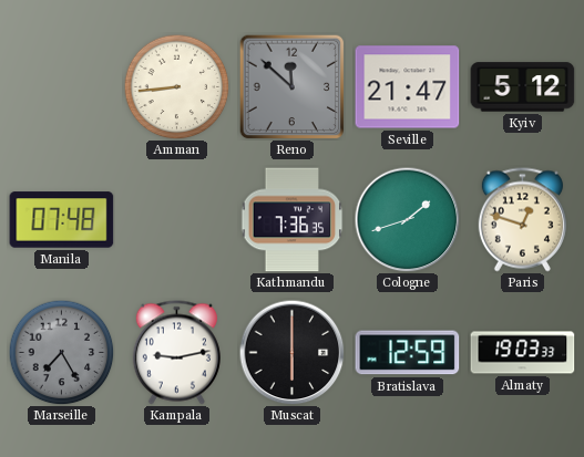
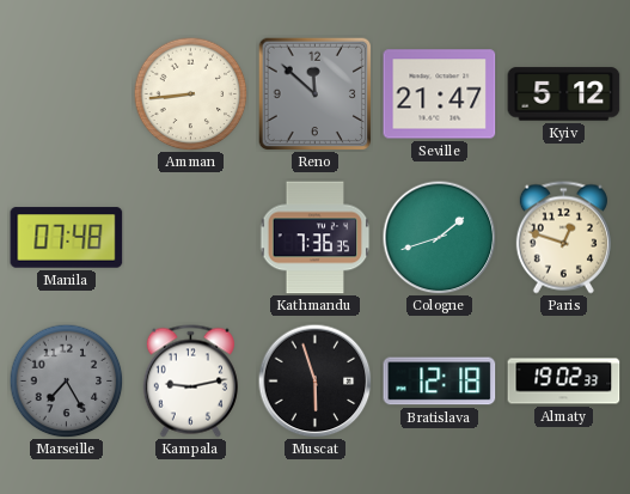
Muscat: 6:00 -> 5:57
Bratislava: 12:59 -> 12:18
Almaty: 19:03 -> 19:02
